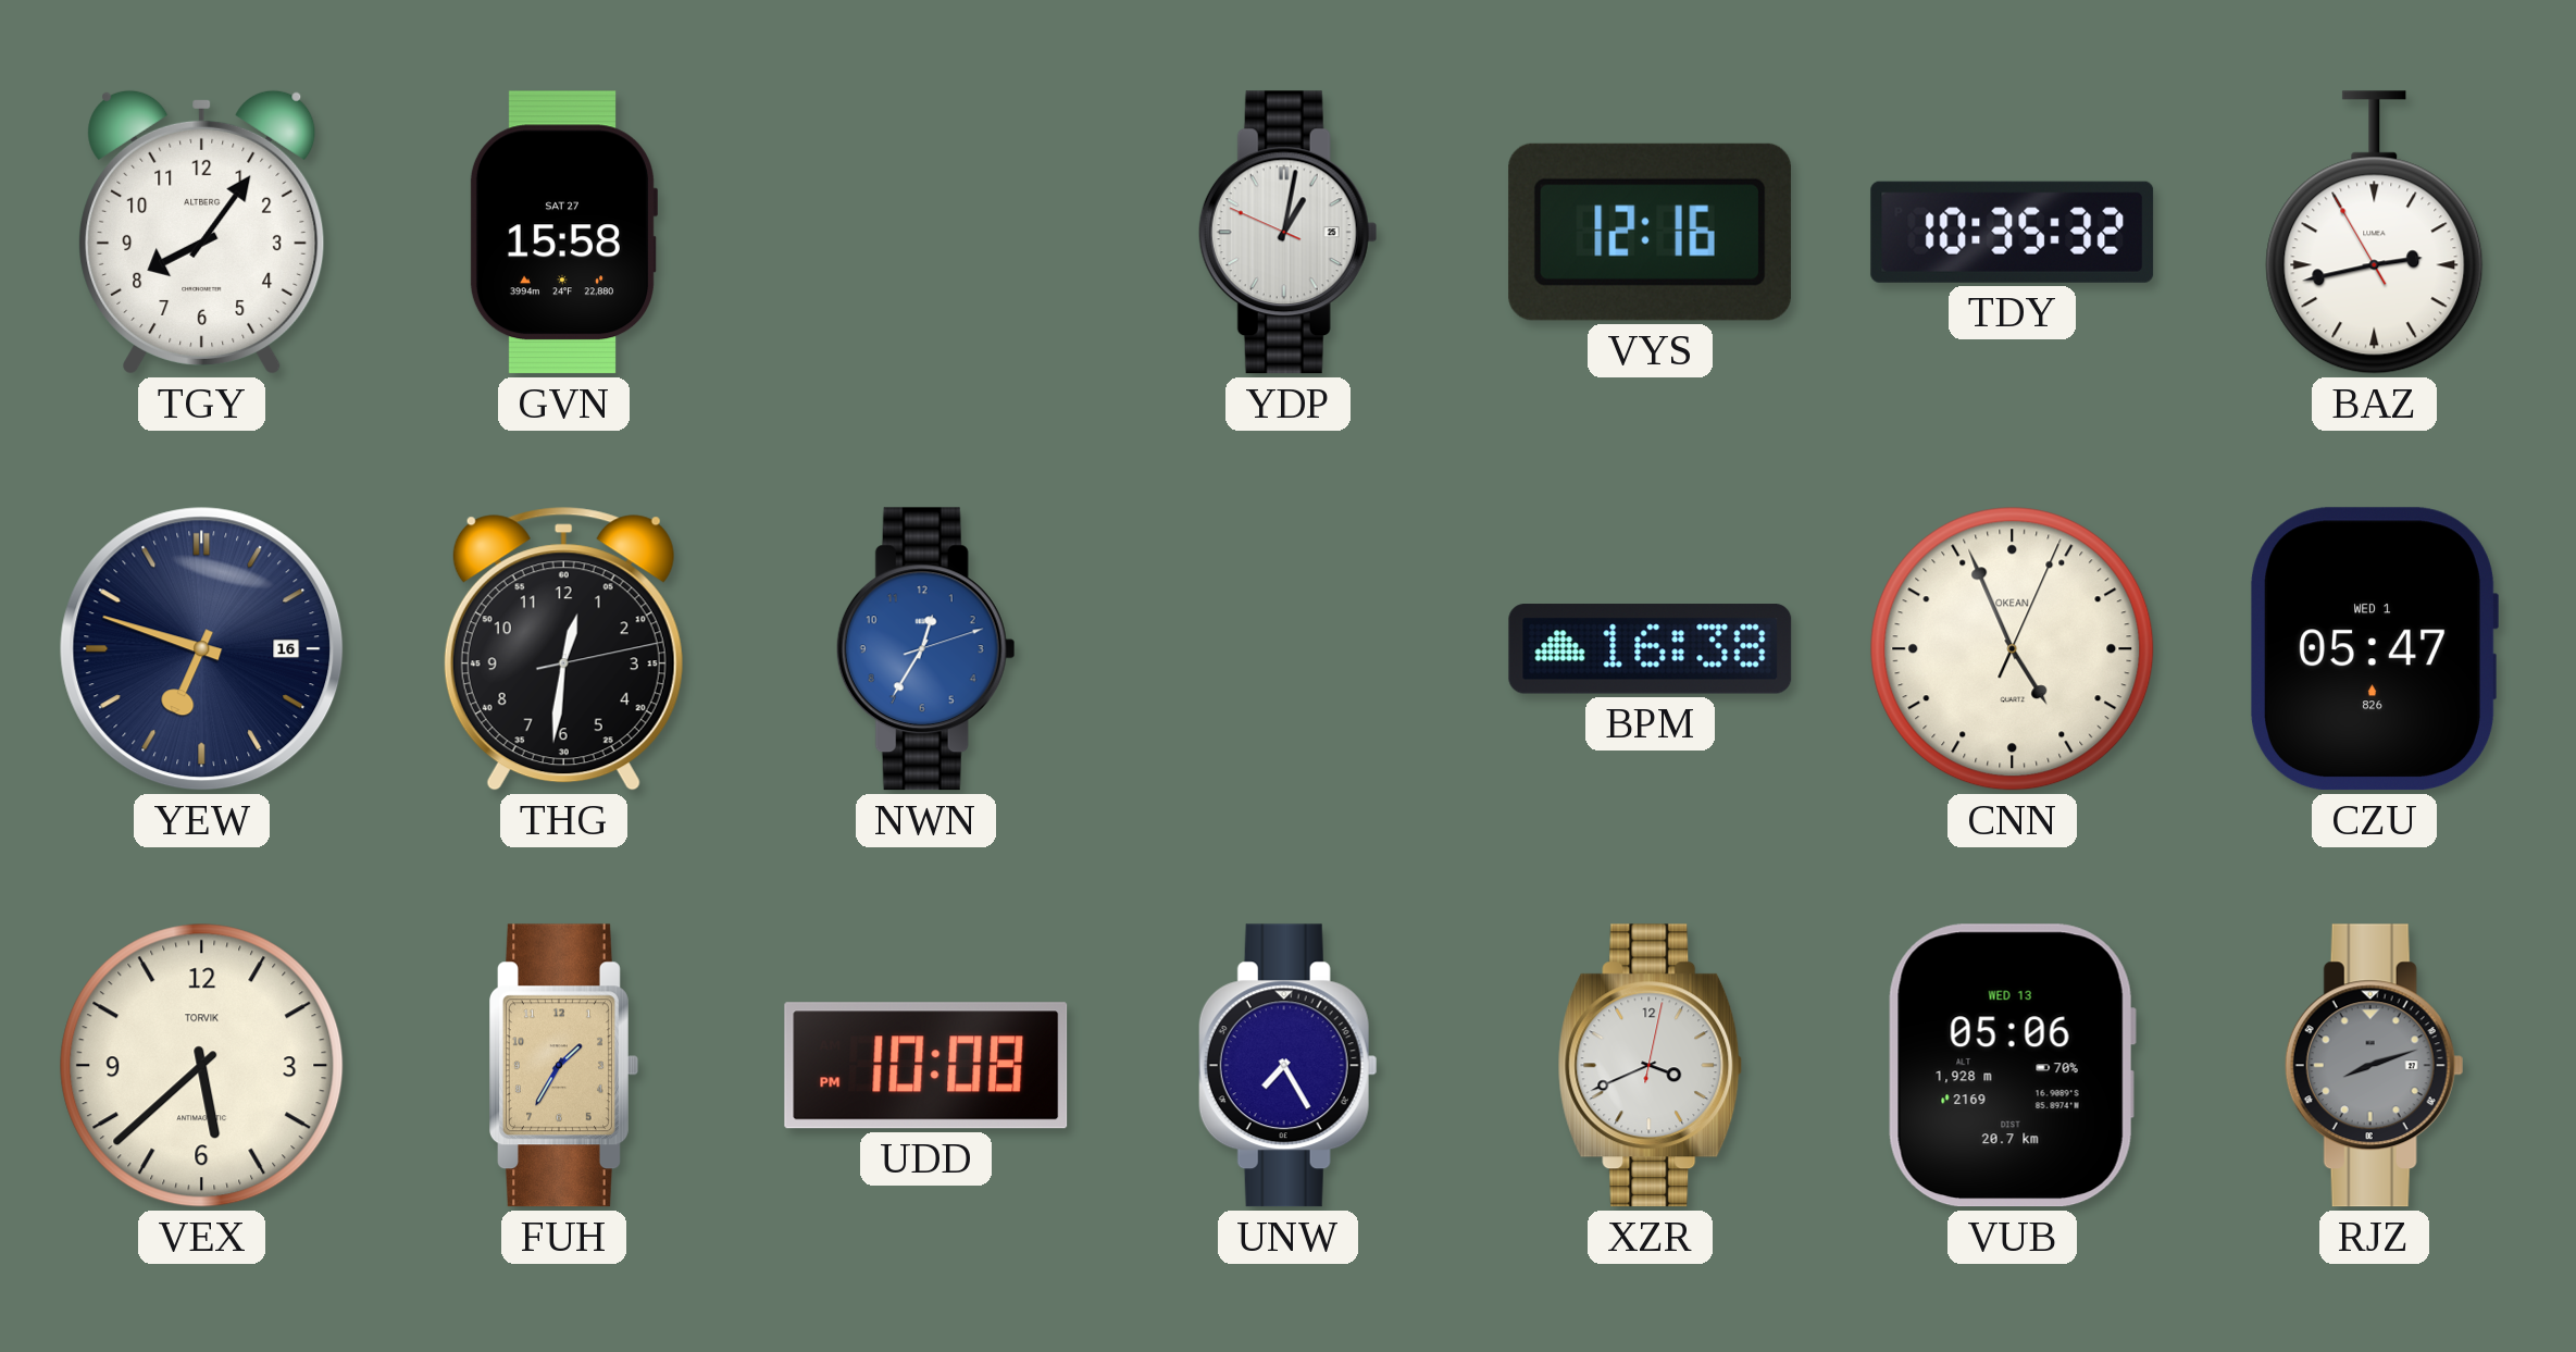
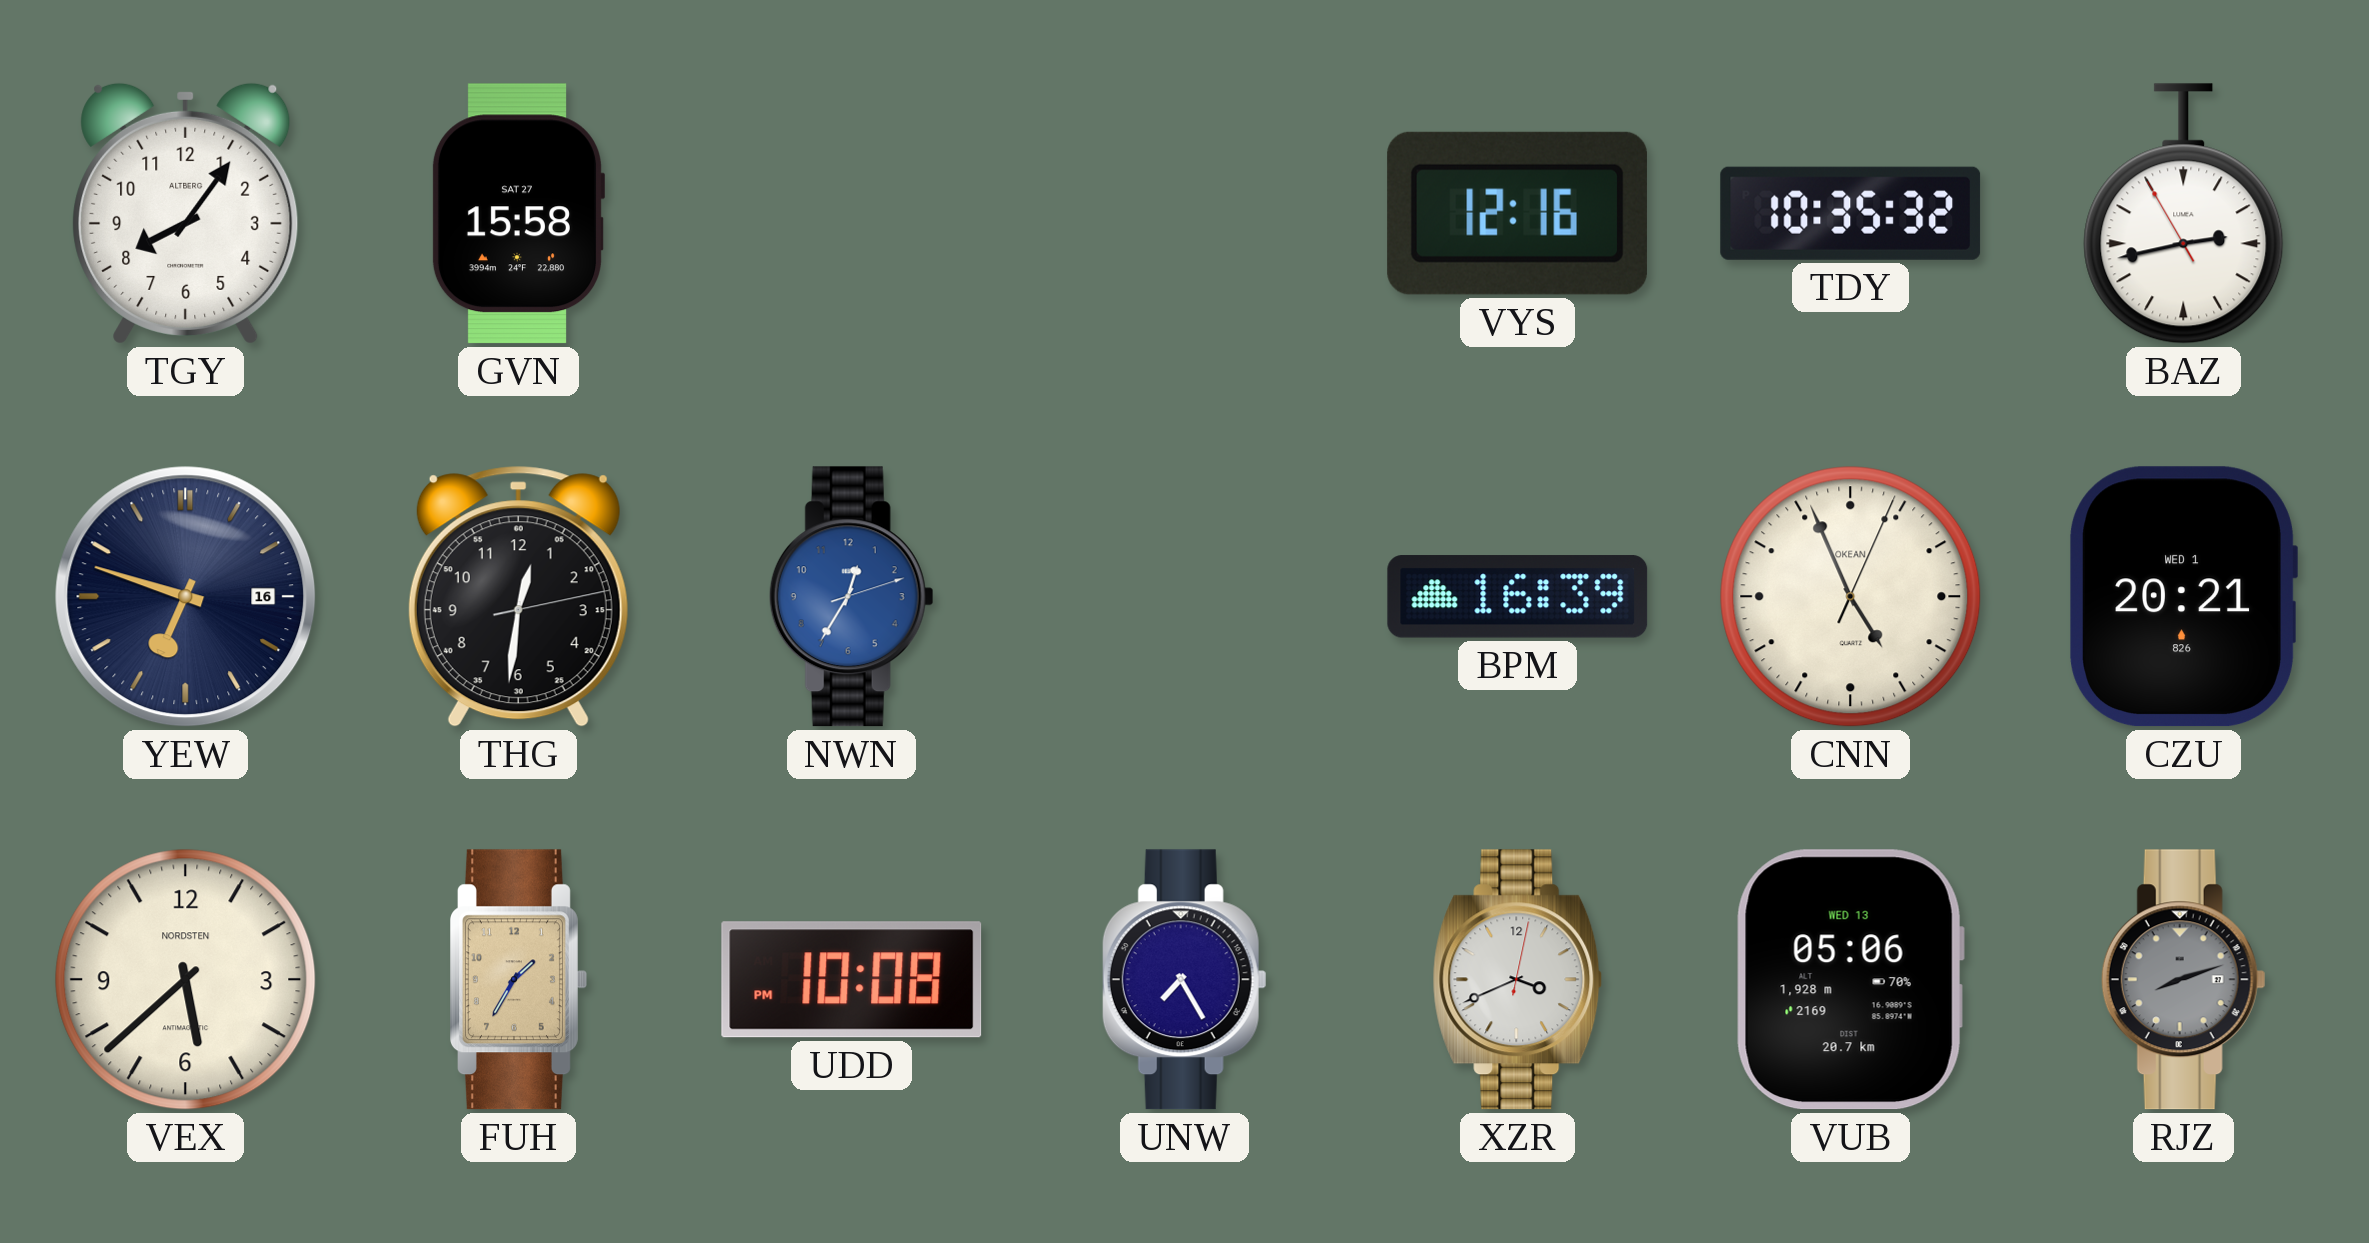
YDP: 1:01 -> none
BPM: 16:38 -> 16:39
CZU: 05:47 -> 20:21
VEX brand: TORVIK -> NORDSTEN
